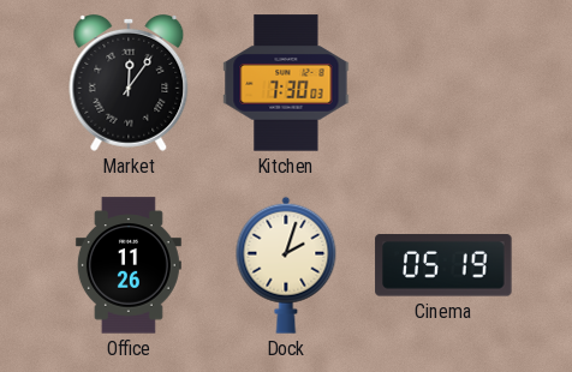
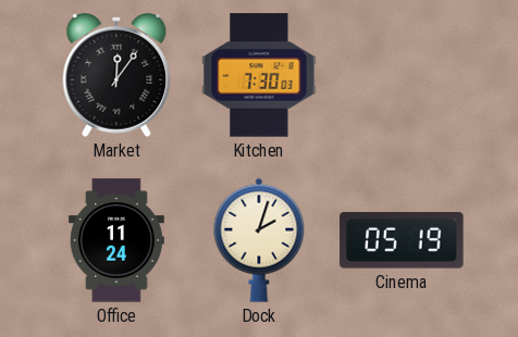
Office: 11:26 -> 11:24
